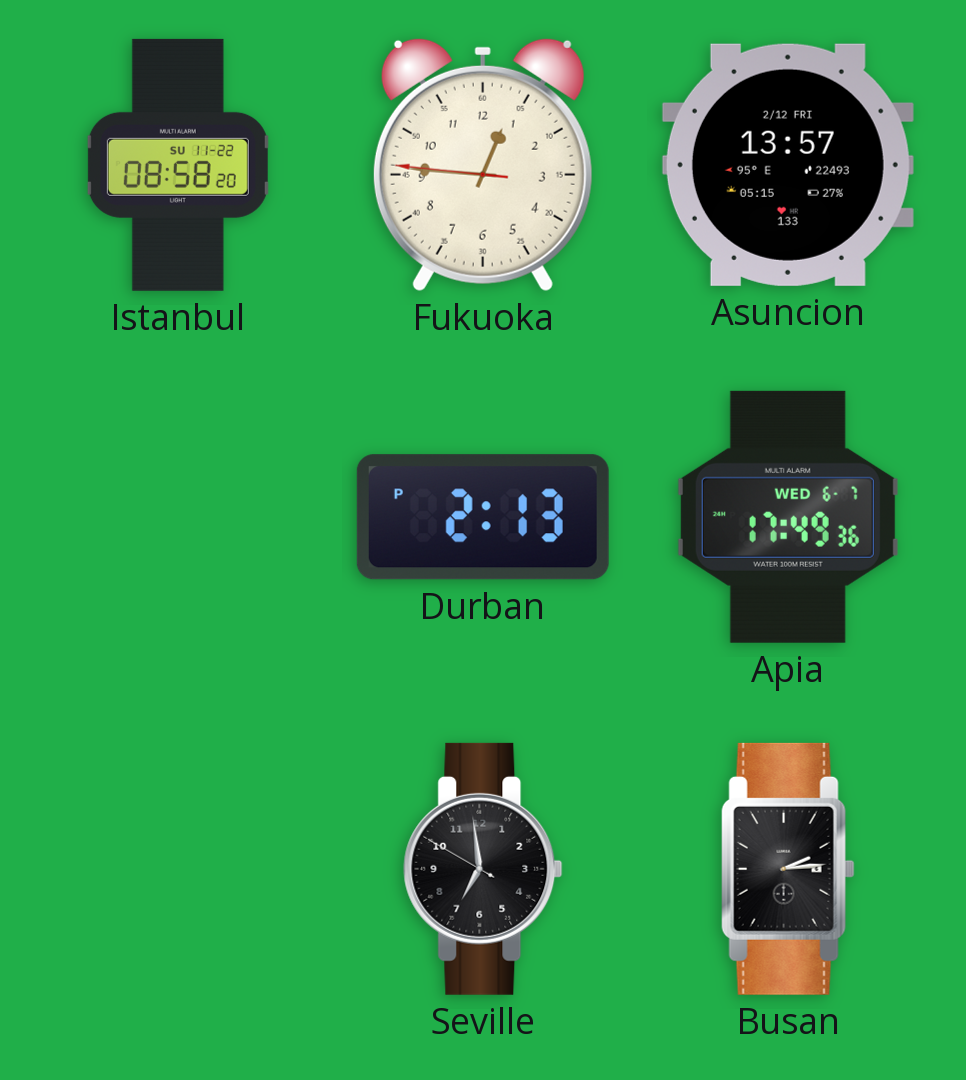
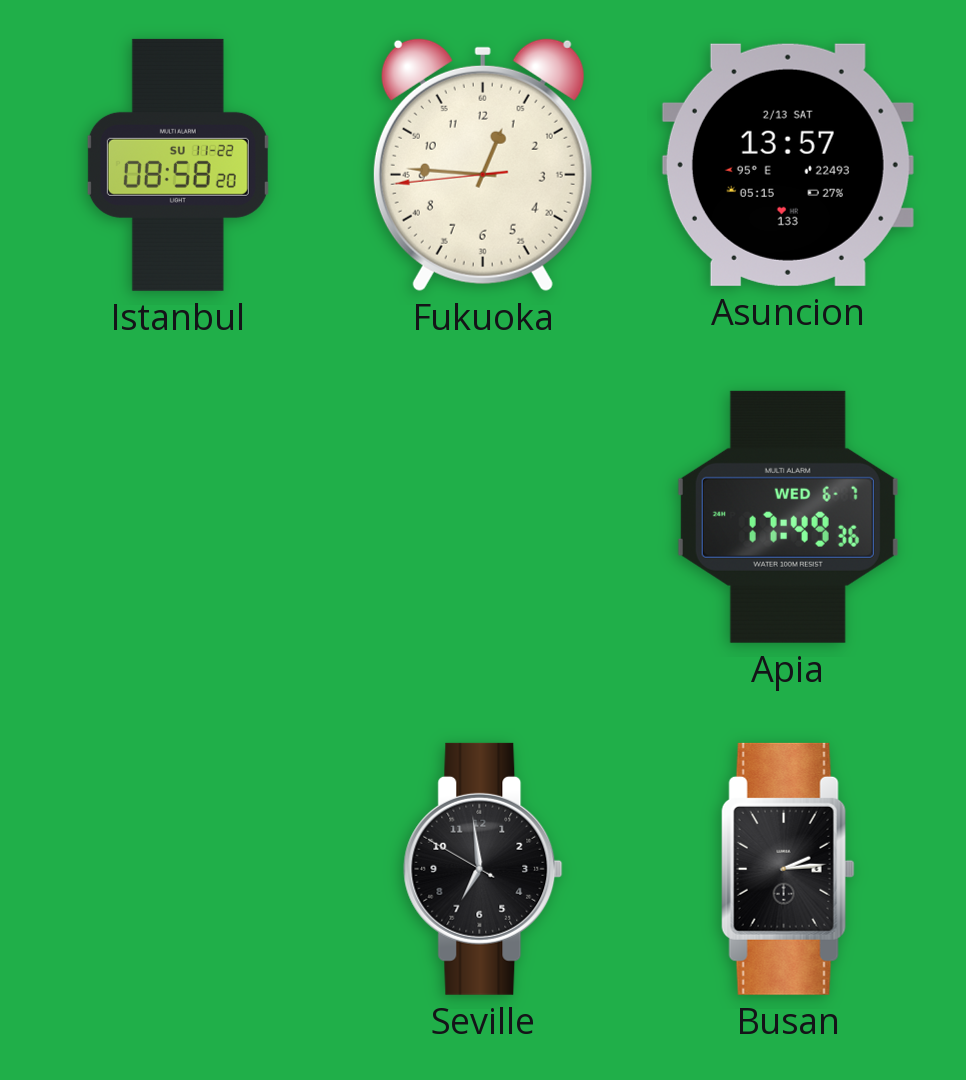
Fukuoka: 12:45:46 -> 12:45:44
Asuncion date: 2/12 FRI -> 2/13 SAT
Durban: 2:13 -> none
